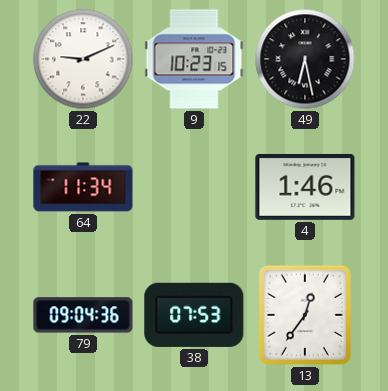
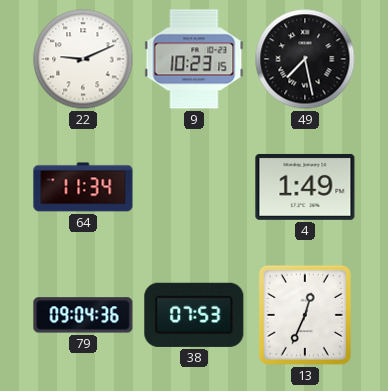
49: 6:28 -> 7:28
4: 1:46 -> 1:49
13: 12:36 -> 12:34
